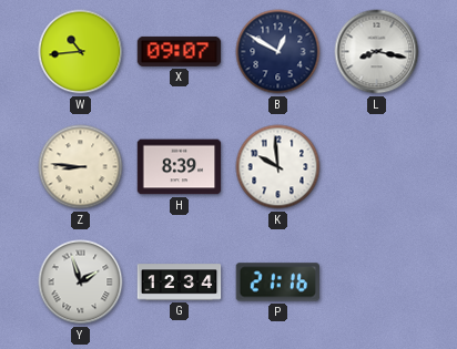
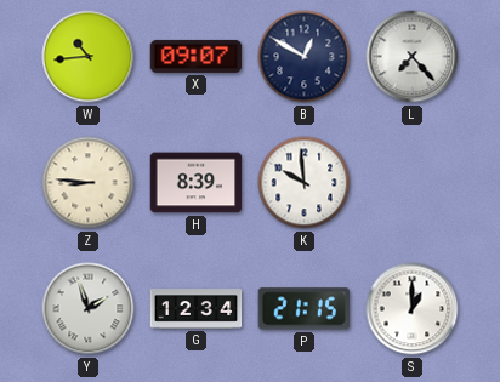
L: 8:17 -> 7:23
P: 21:16 -> 21:15
S: none -> 1:00
